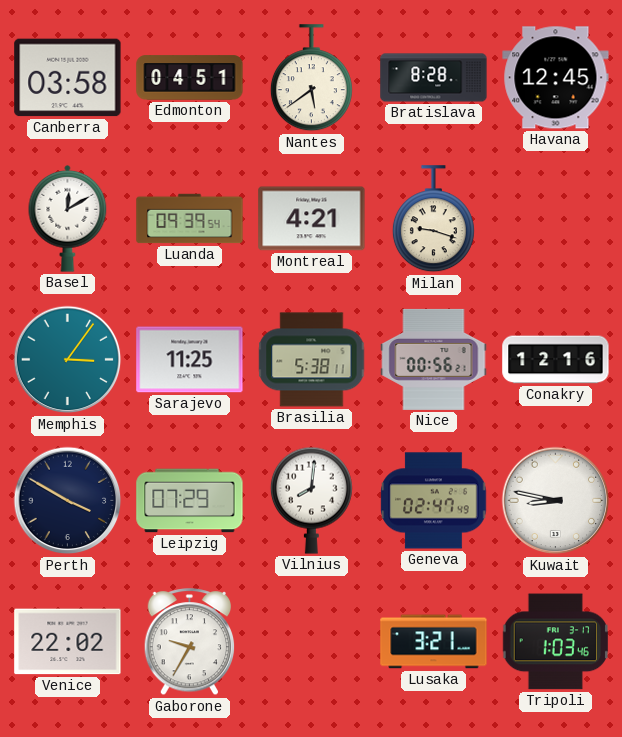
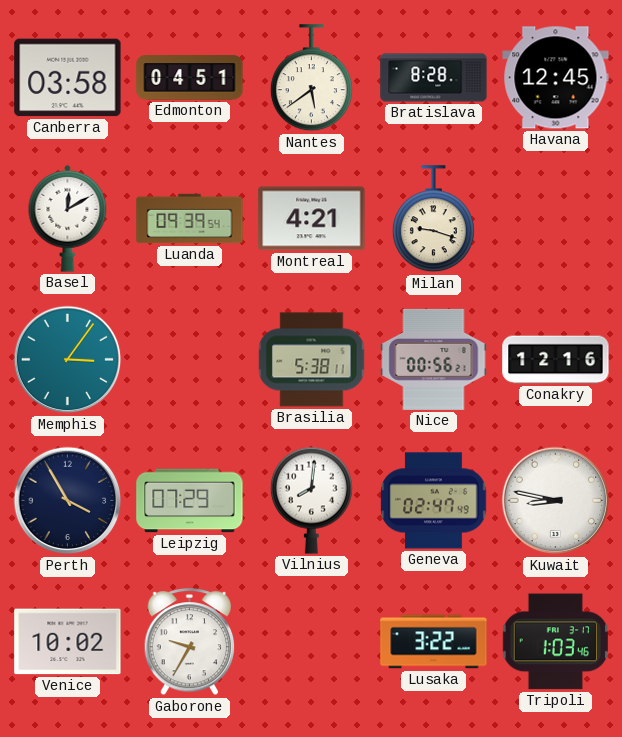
Sarajevo: 11:25 -> none
Perth: 3:50 -> 3:55
Venice: 22:02 -> 10:02
Lusaka: 3:21 -> 3:22
